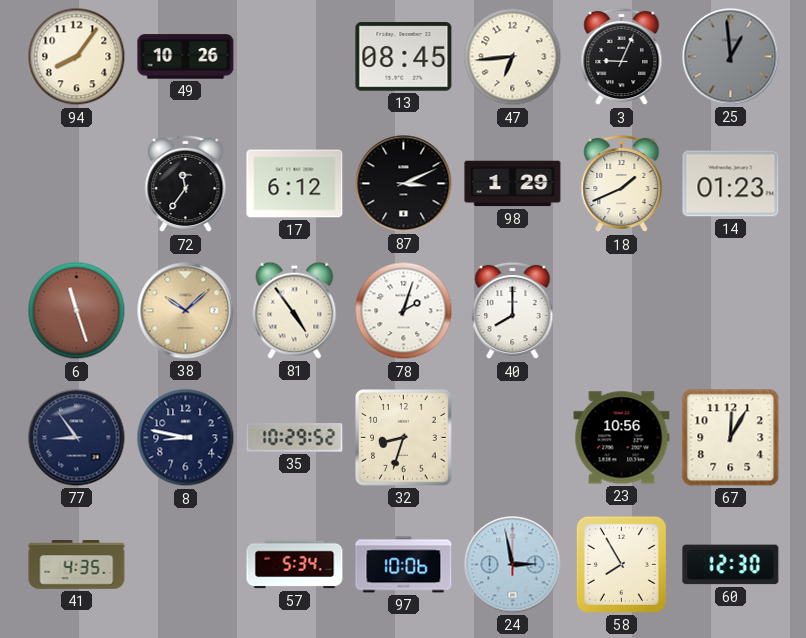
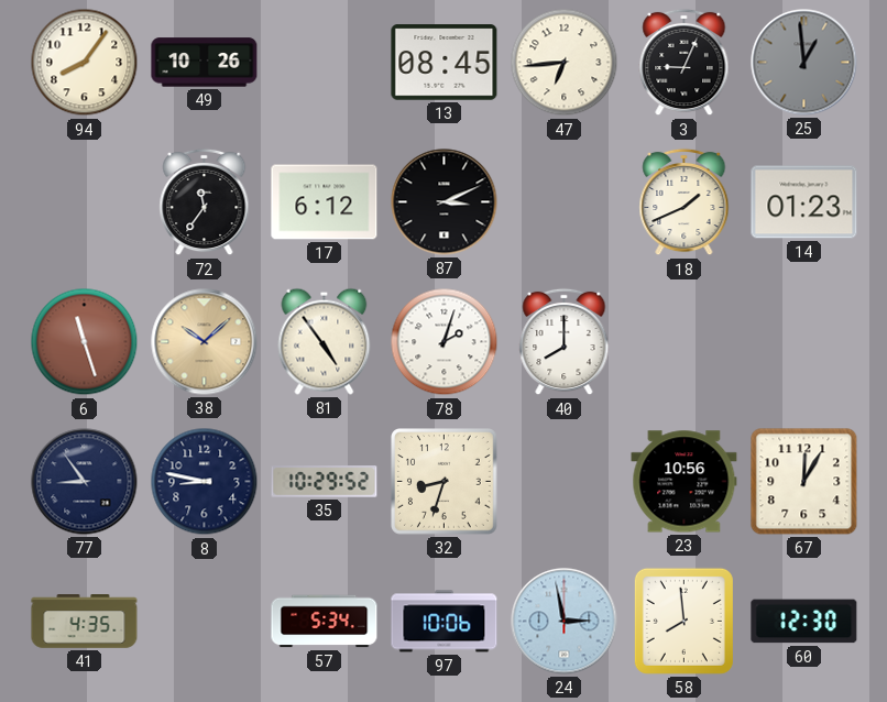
98: 1:29 -> none
58: 7:55 -> 7:59
